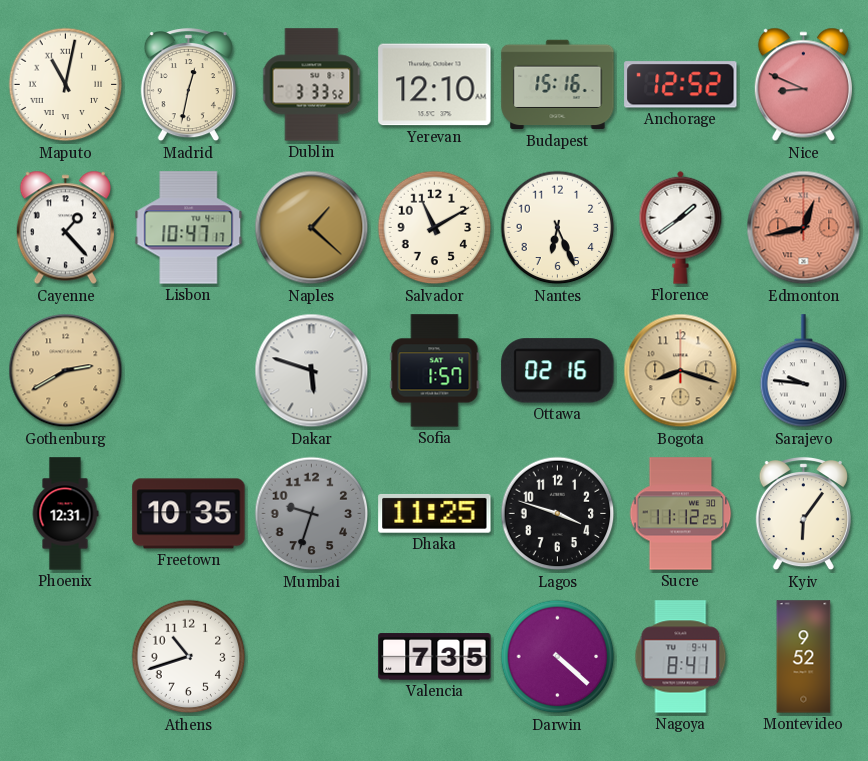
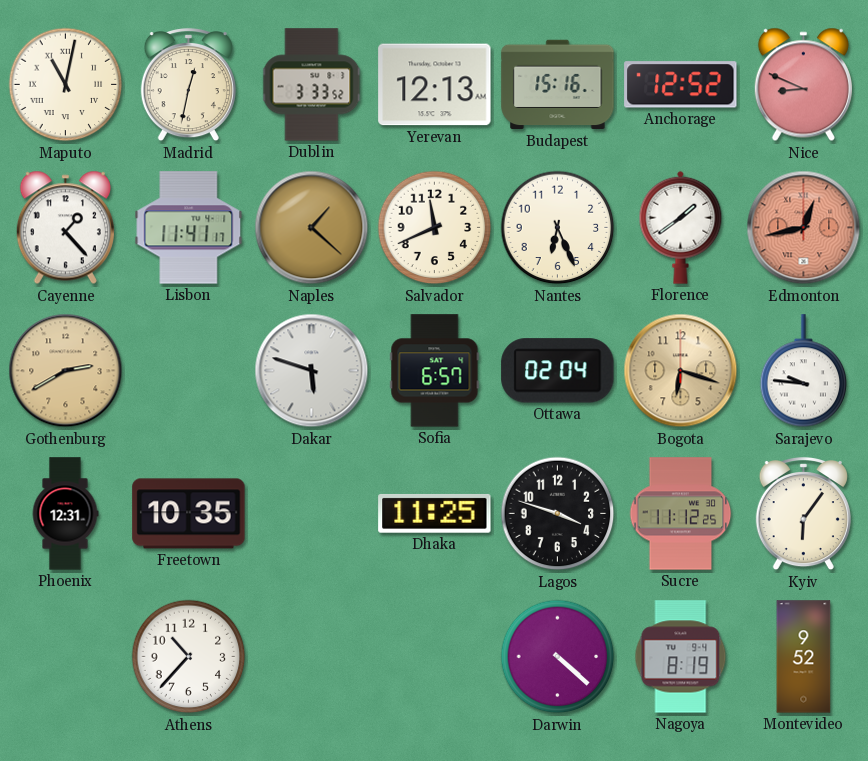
Yerevan: 12:10 -> 12:13
Lisbon: 10:47 -> 11:41
Salvador: 11:10 -> 11:41
Sofia: 1:57 -> 6:57
Ottawa: 02:16 -> 02:04
Bogota: 8:18 -> 6:18
Mumbai: 9:33 -> none
Athens: 10:42 -> 10:37
Valencia: 7:35 -> none
Nagoya: 8:41 -> 8:19
